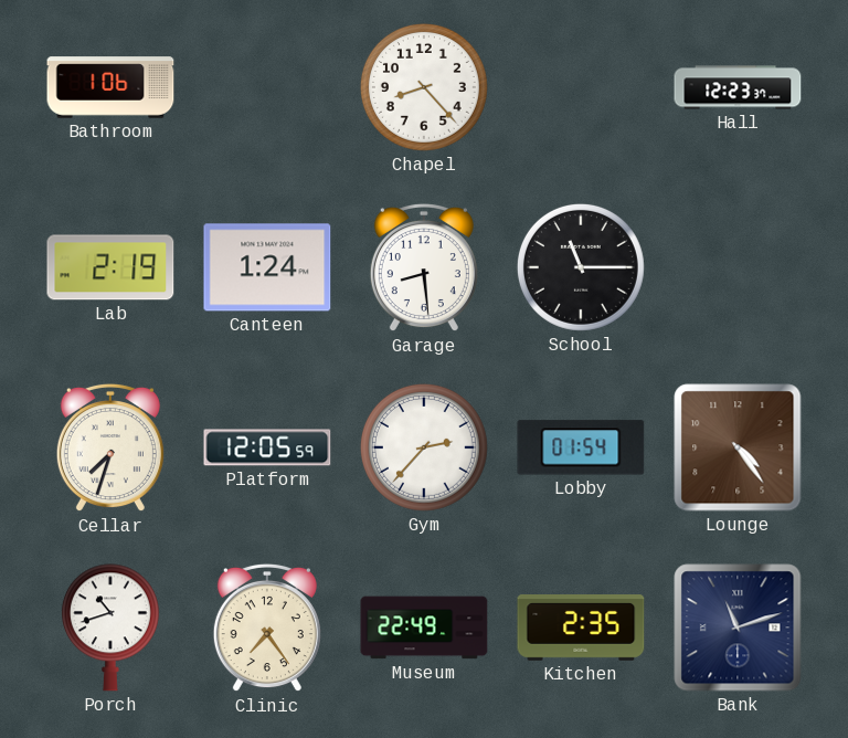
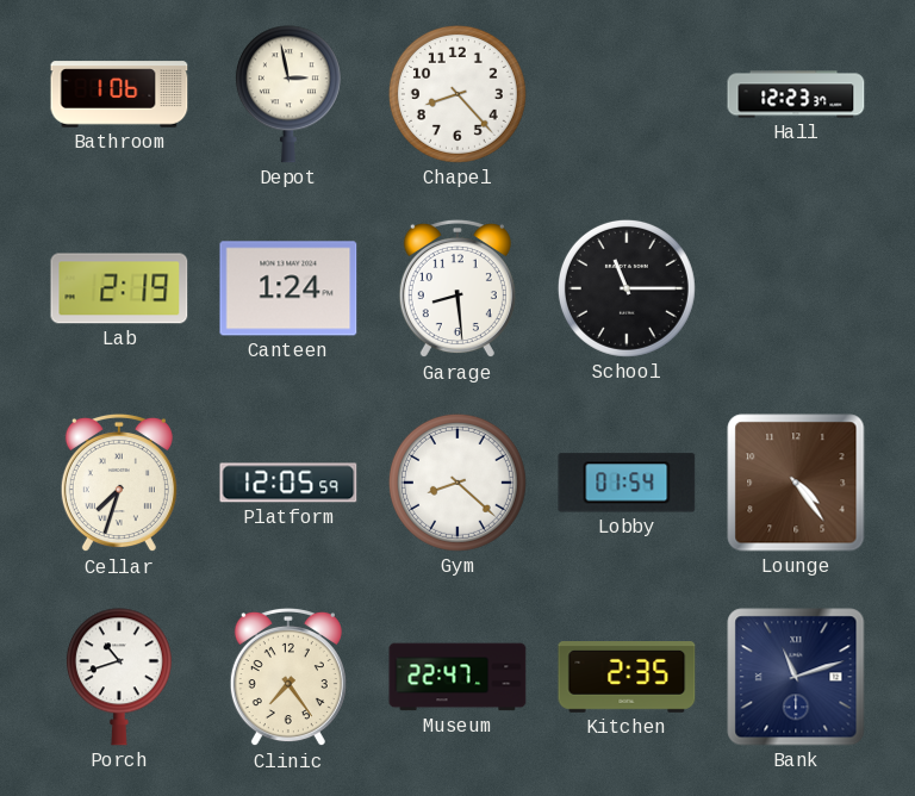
Depot: none -> 2:58
Gym: 2:37 -> 8:22
Museum: 22:49 -> 22:47
